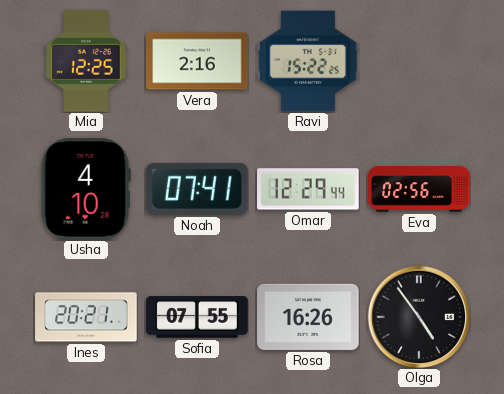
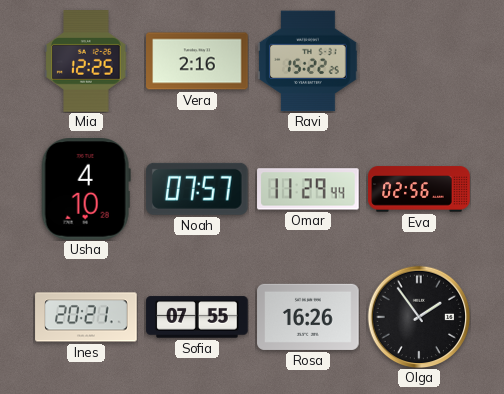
Noah: 07:41 -> 07:57
Omar: 12:29 -> 11:29
Olga: 4:54 -> 1:54
